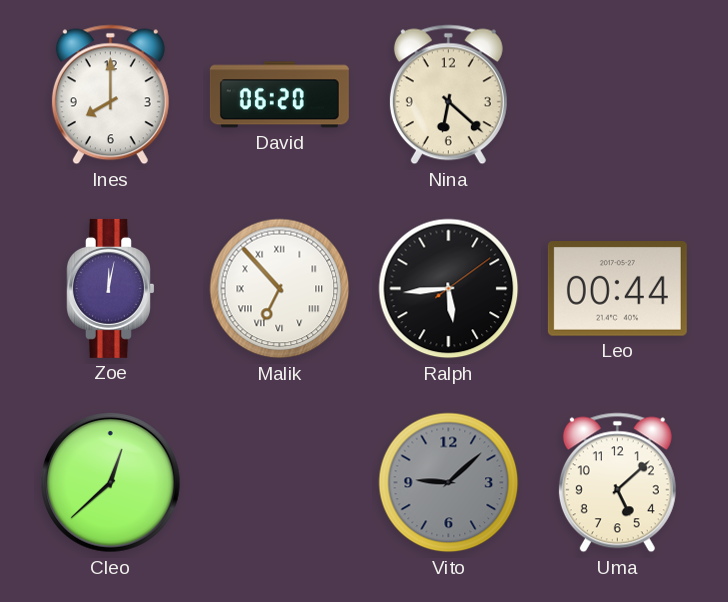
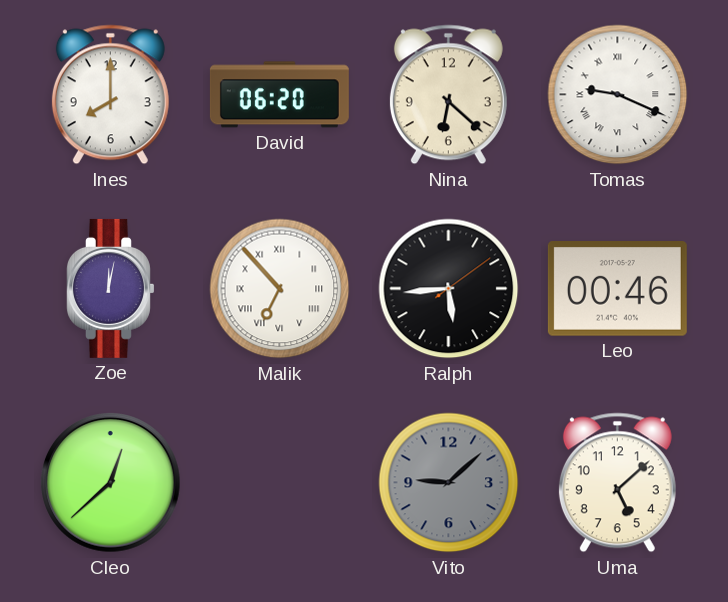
Tomas: none -> 9:19
Leo: 00:44 -> 00:46
